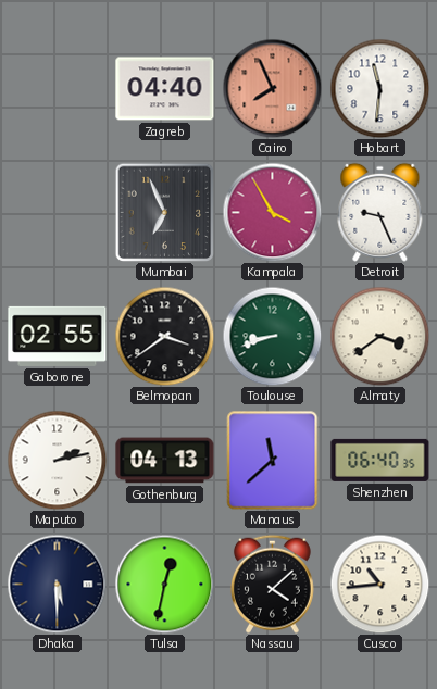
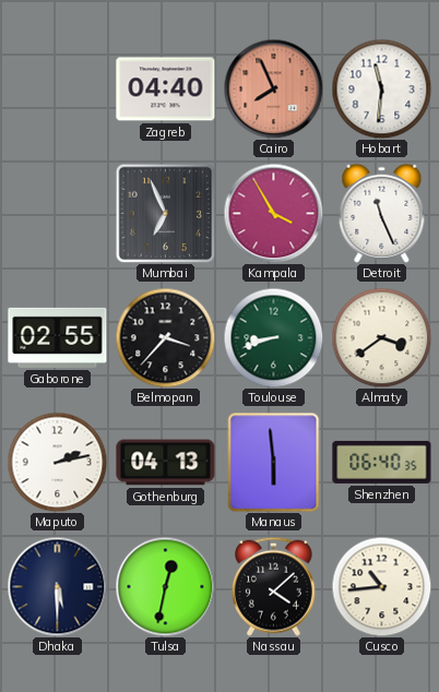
Detroit: 9:26 -> 11:26
Belmopan: 3:39 -> 3:37
Manaus: 11:38 -> 5:59
